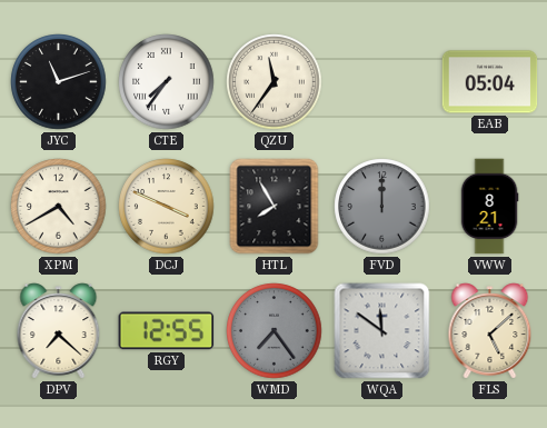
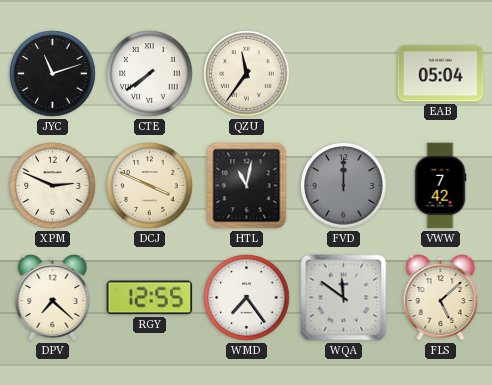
CTE: 7:36 -> 7:39
XPM: 4:40 -> 2:49
HTL: 7:55 -> 11:02
VWW: 8:21 -> 7:42
WMD dial: grey -> white
